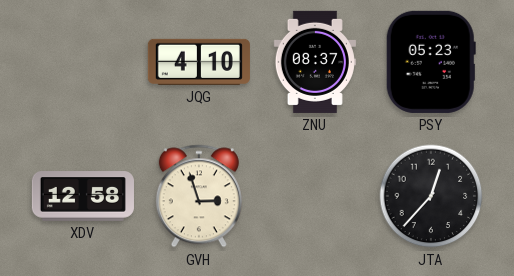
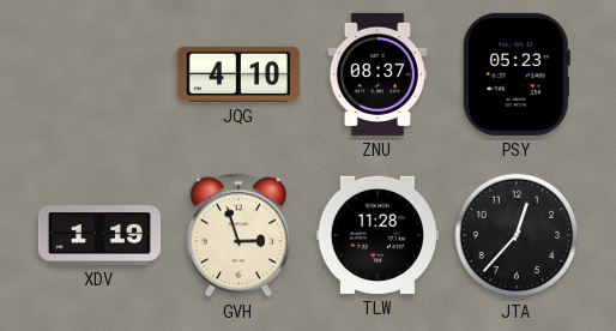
XDV: 12:58 -> 1:19
TLW: none -> 11:28
